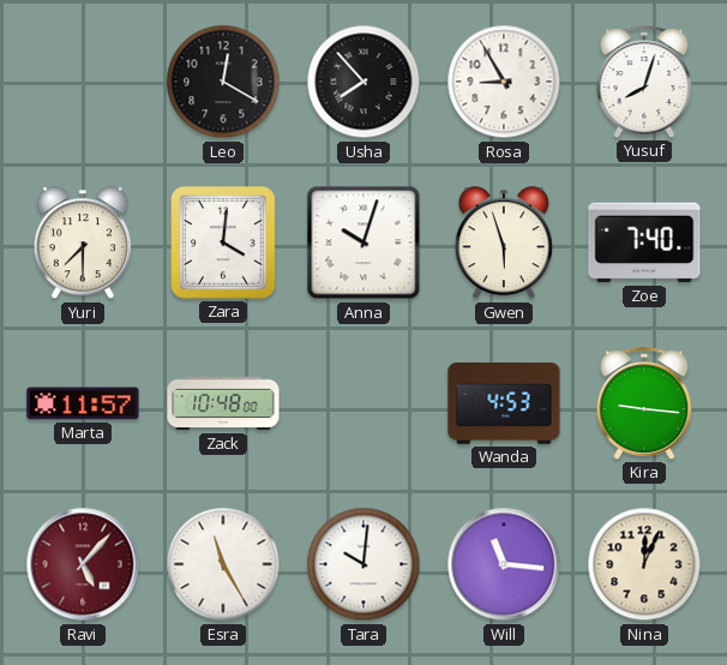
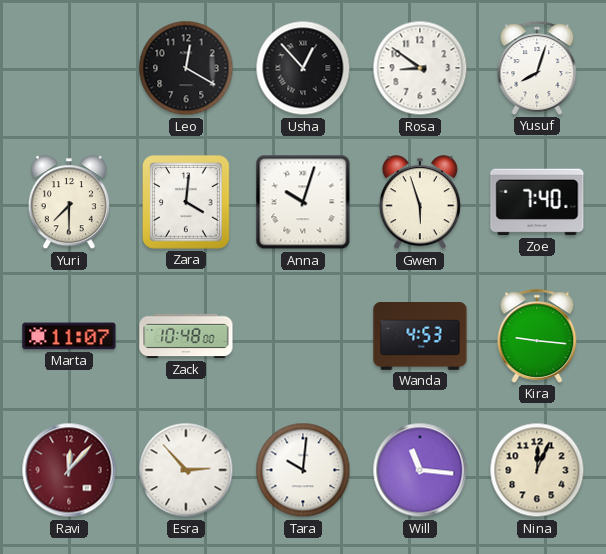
Usha: 7:53 -> 12:53
Rosa: 8:55 -> 8:51
Marta: 11:57 -> 11:07
Ravi: 5:07 -> 12:07
Esra: 11:25 -> 2:53
